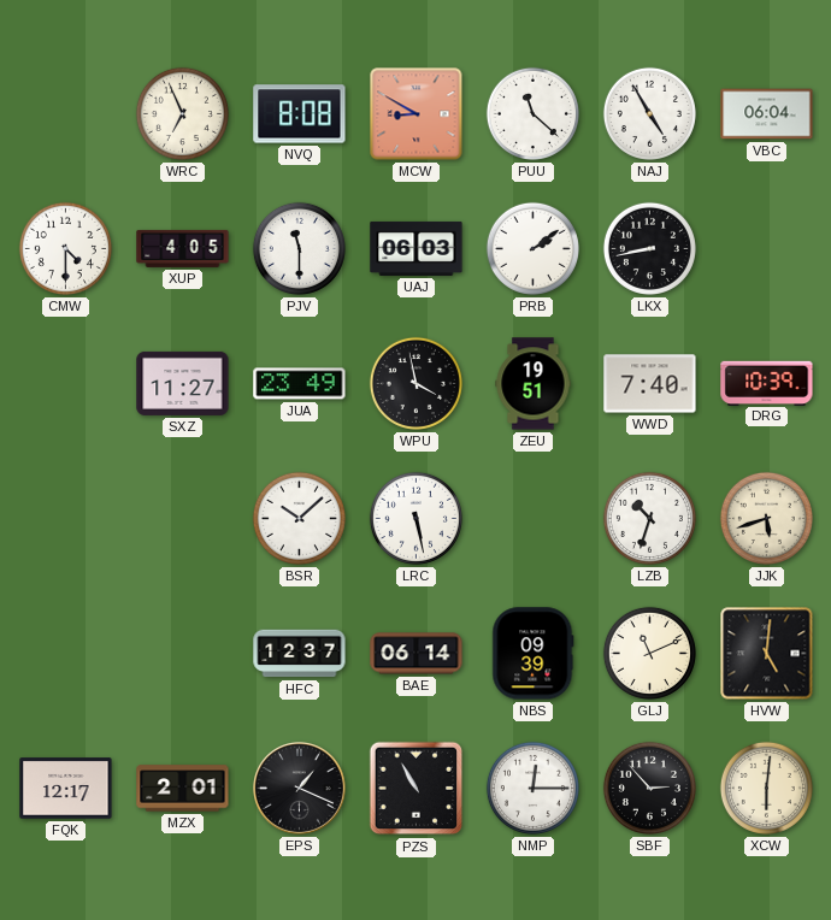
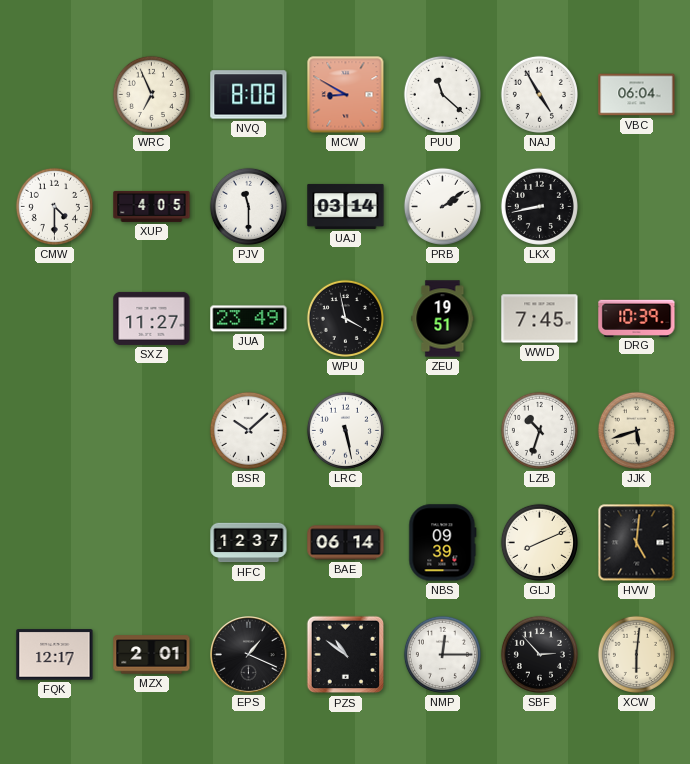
UAJ: 06:03 -> 03:14
WWD: 7:40 -> 7:45
GLJ: 11:11 -> 8:11
PZS: 10:55 -> 10:51
